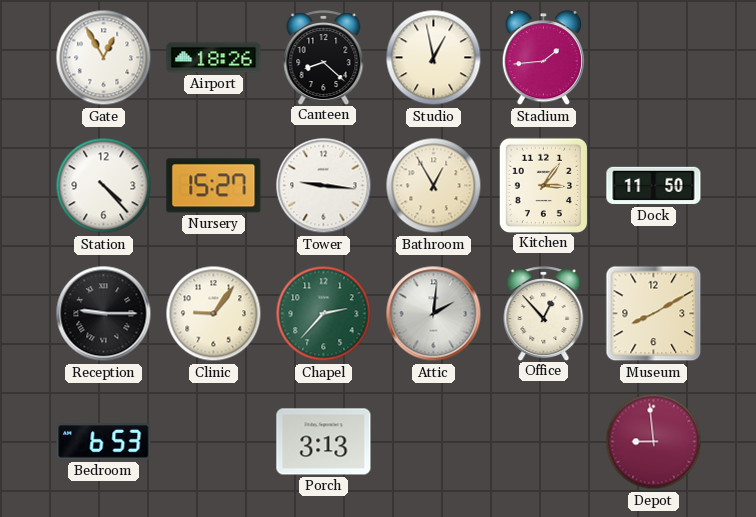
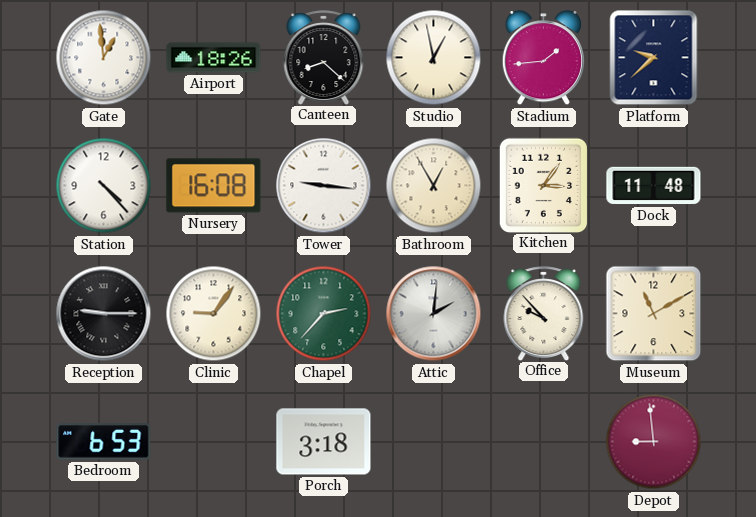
Gate: 12:55 -> 12:59
Platform: none -> 9:38
Nursery: 15:27 -> 16:08
Dock: 11:50 -> 11:48
Office: 12:53 -> 9:53
Museum: 8:10 -> 11:10
Porch: 3:13 -> 3:18
